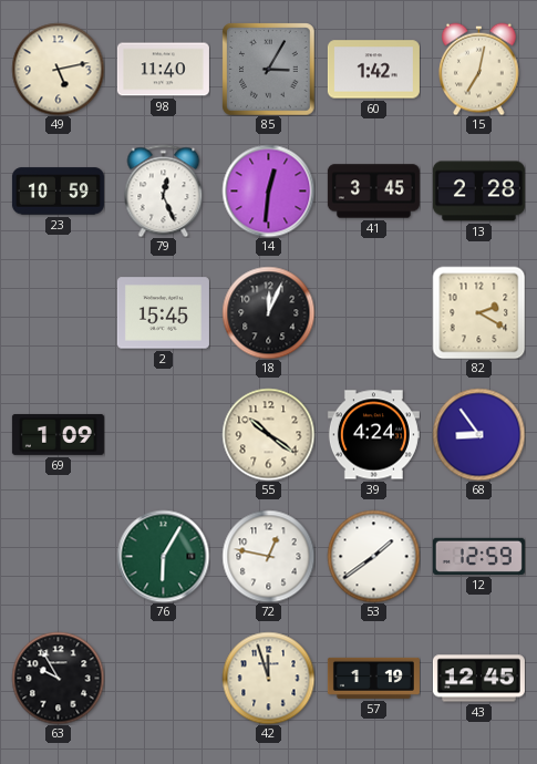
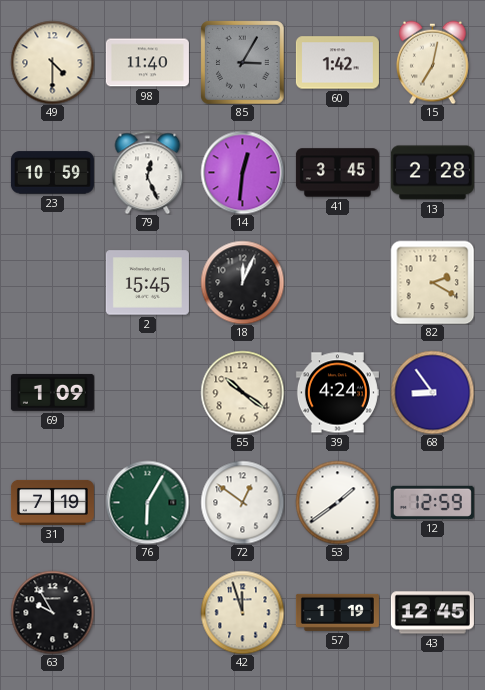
49: 5:13 -> 4:30
31: none -> 7:19
72: 12:47 -> 12:51
